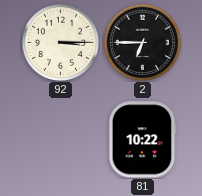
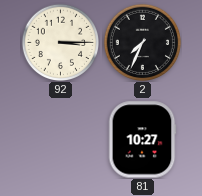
2: 6:45 -> 7:34
81: 10:22 -> 10:27
